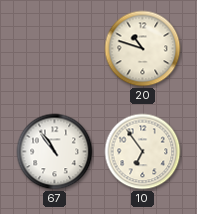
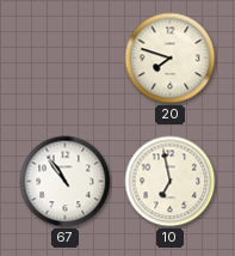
20: 10:48 -> 7:48
10: 6:54 -> 6:58
